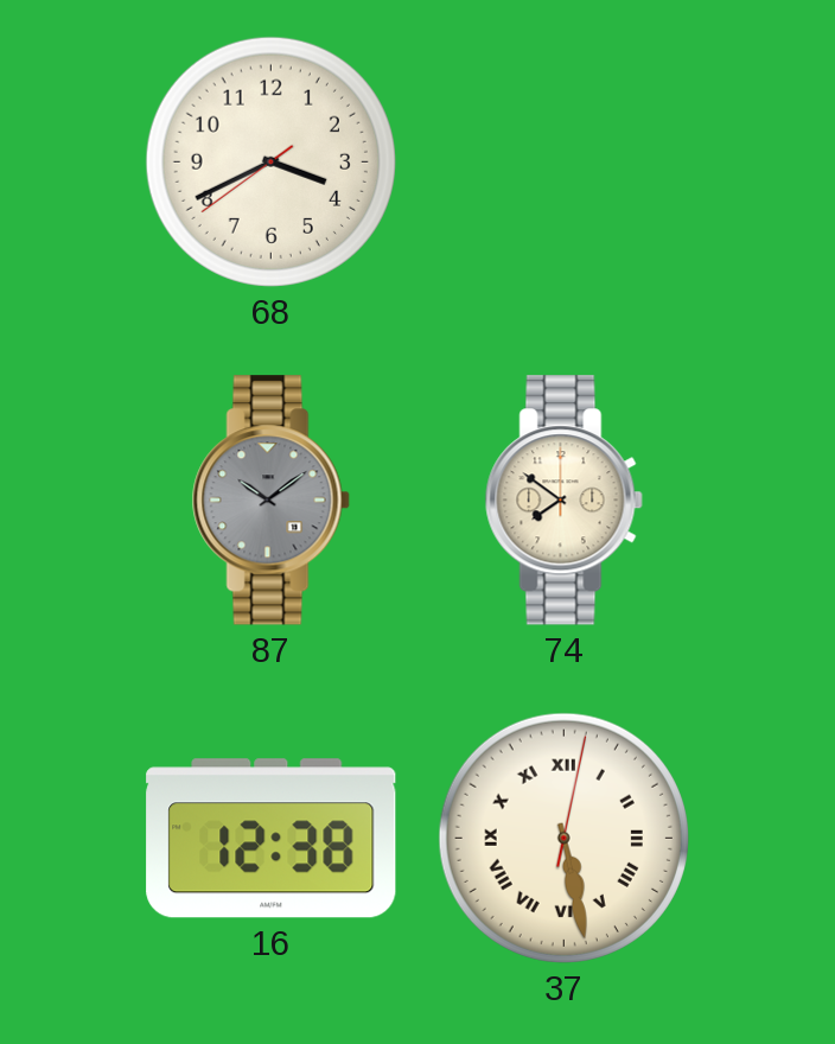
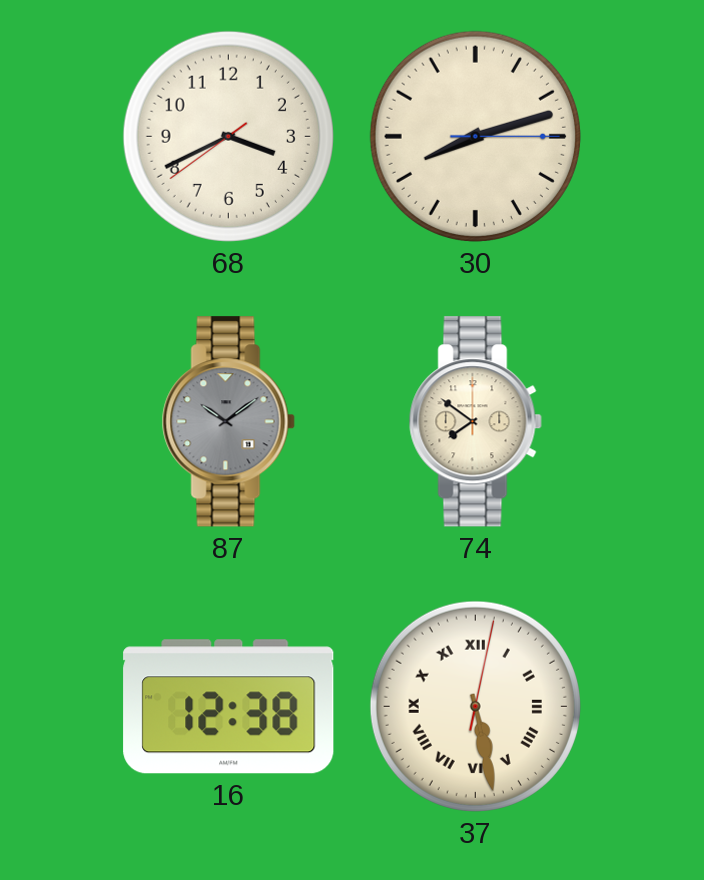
30: none -> 8:12
